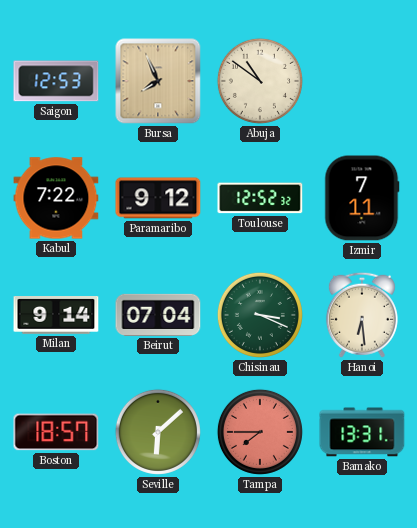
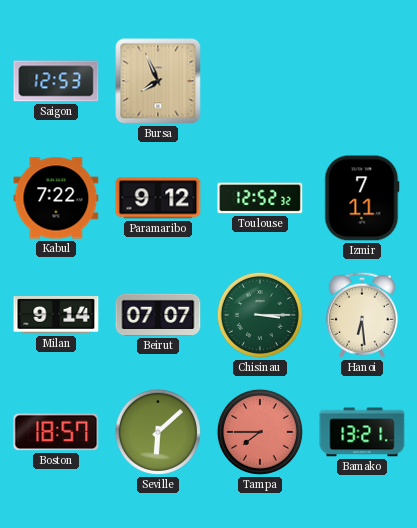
Abuja: 10:51 -> none
Beirut: 07:04 -> 07:07
Chisinau: 3:19 -> 3:15
Bamako: 13:31 -> 13:21
